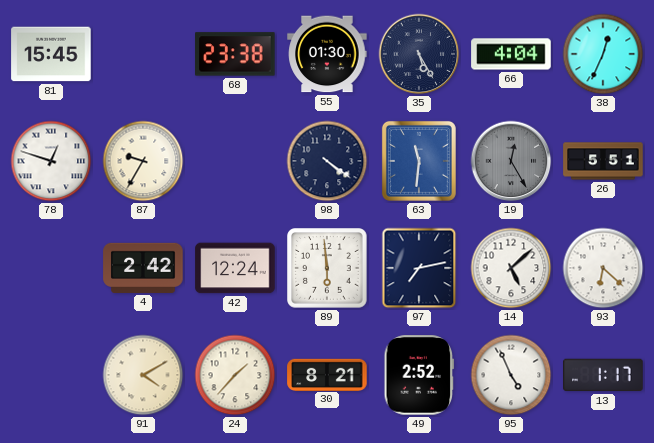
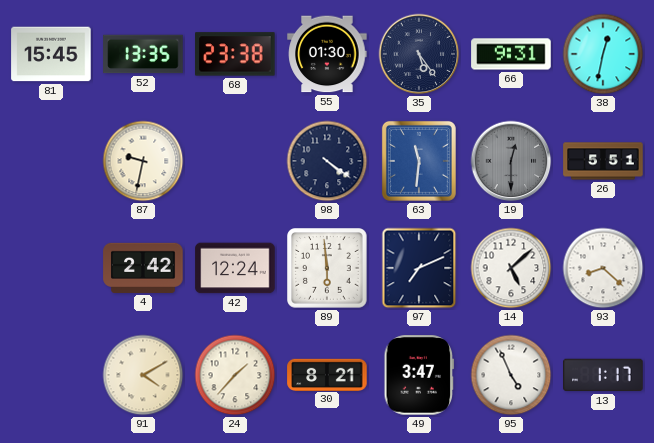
52: none -> 13:35
35: 5:25 -> 5:24
66: 4:04 -> 9:31
38: 12:34 -> 12:32
78: 12:48 -> none
87: 9:35 -> 9:32
19: 12:25 -> 12:30
97: 7:13 -> 7:11
93: 6:22 -> 8:22
49: 2:52 -> 3:47
